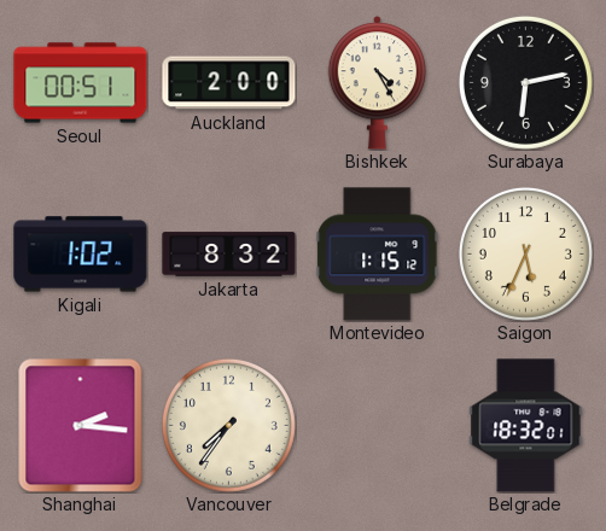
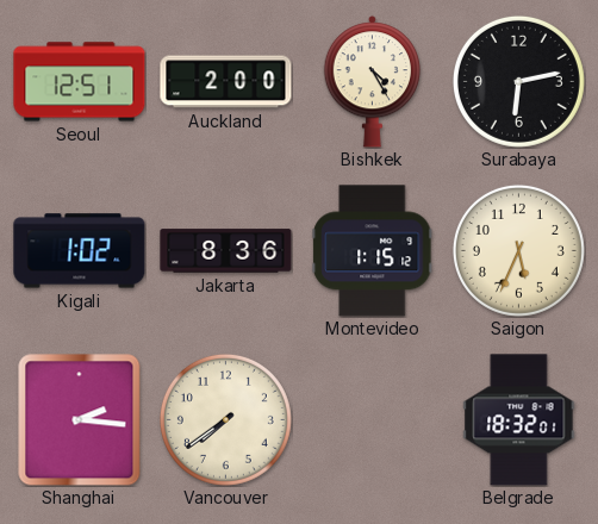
Seoul: 00:51 -> 12:51
Jakarta: 8:32 -> 8:36
Vancouver: 7:36 -> 7:39
